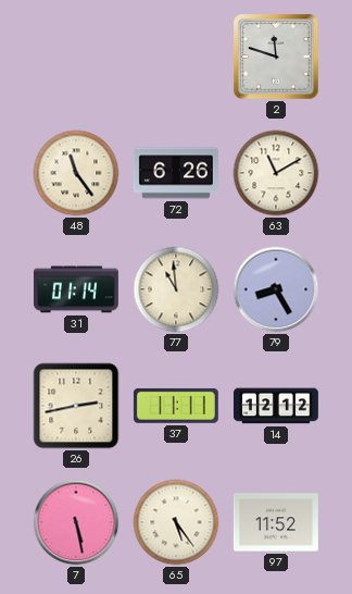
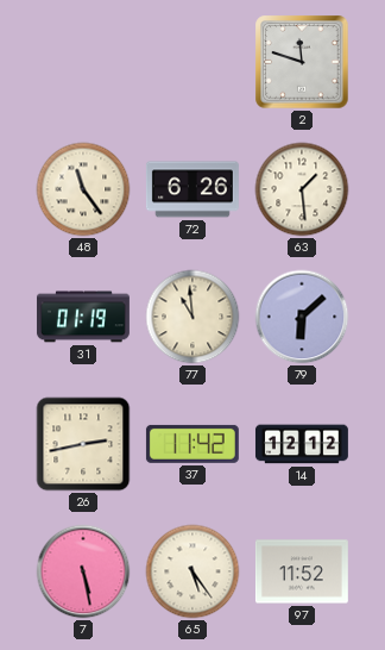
63: 11:10 -> 1:29
31: 01:14 -> 01:19
79: 8:25 -> 6:08
37: 11:11 -> 11:42
